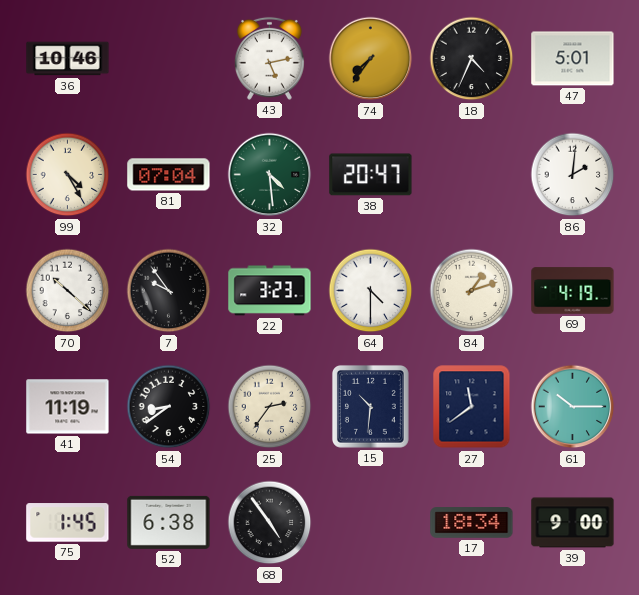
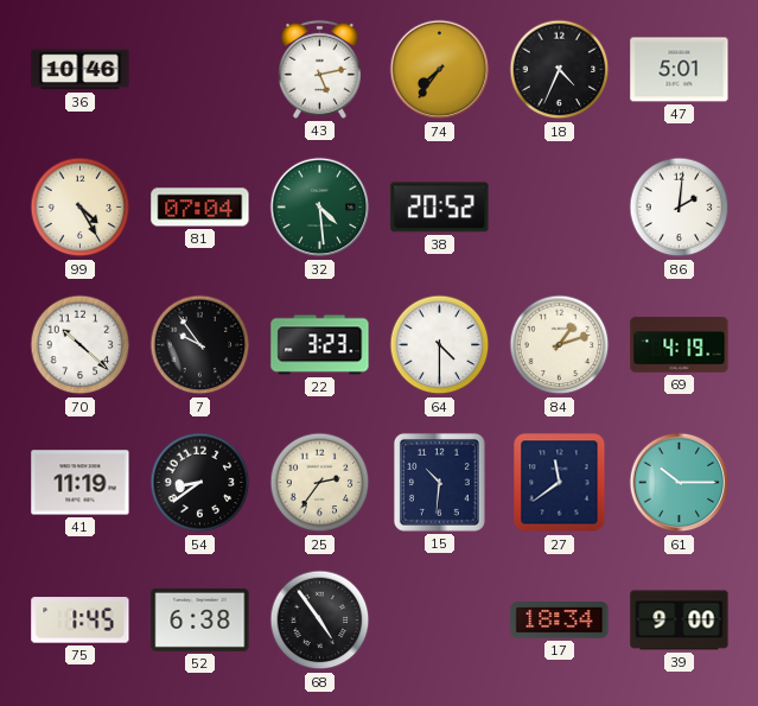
38: 20:47 -> 20:52
